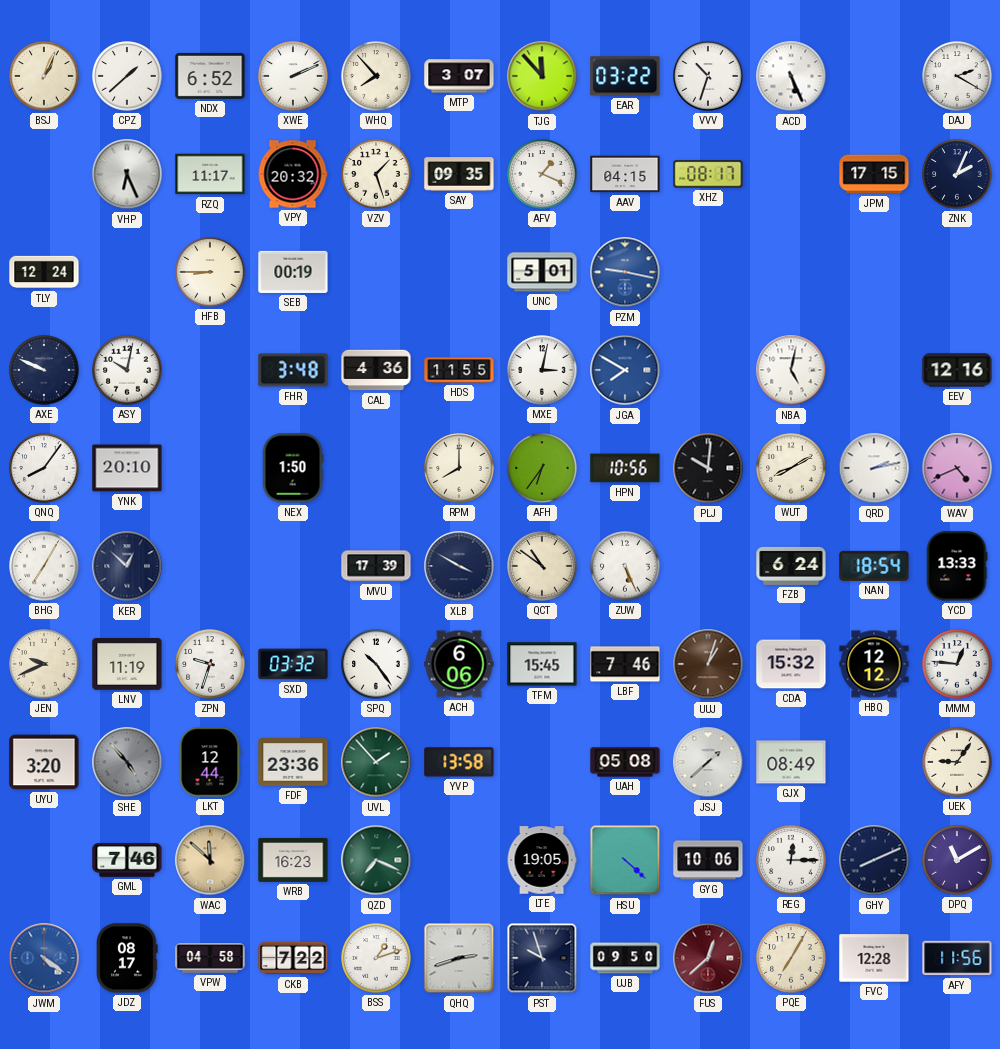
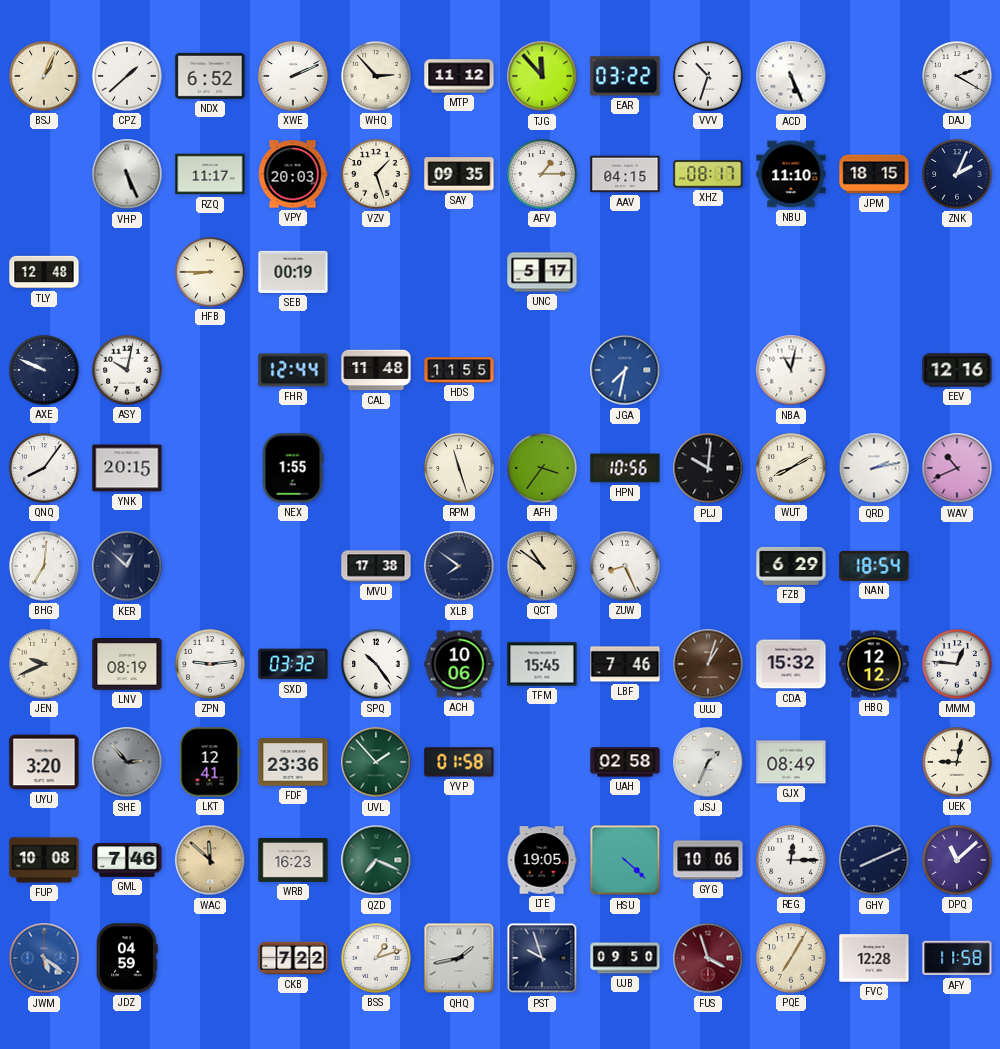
WHQ: 7:53 -> 2:53
MTP: 3:07 -> 11:12
VHP: 6:26 -> 5:26
VPY: 20:32 -> 20:03
AFV: 1:19 -> 1:15
NBU: none -> 11:10
JPM: 17:15 -> 18:15
TLY: 12:24 -> 12:48
UNC: 5:01 -> 5:17
PZM: 9:17 -> none
FHR: 3:48 -> 12:44
CAL: 4:36 -> 11:48
MXE: 3:02 -> none
JGA: 7:50 -> 7:32
NBA: 5:02 -> 11:02
YNK: 20:10 -> 20:15
NEX: 1:50 -> 1:55
RPM: 8:00 -> 11:27
AFH: 6:36 -> 3:36
WAV: 4:41 -> 10:41
BHG: 7:05 -> 7:01
MVU: 17:39 -> 17:38
XLB: 3:50 -> 7:51
ZUW: 5:26 -> 8:26
FZB: 6:24 -> 6:29
YCD: 13:33 -> none
LNV: 11:19 -> 08:19
ZPN: 9:33 -> 9:14
ACH: 6:06 -> 10:06
SHE: 4:53 -> 2:53
LKT: 12:44 -> 12:41
YVP: 13:58 -> 01:58
UAH: 05:08 -> 02:58
JSJ: 1:38 -> 1:34
UEK: 9:06 -> 9:02
FUP: none -> 10:08
DPQ: 11:10 -> 11:08
JWM: 4:21 -> 5:21
JDZ: 08:17 -> 04:59
VPW: 04:58 -> none
QHQ: 2:42 -> 1:43
FUS: 12:38 -> 3:57
AFY: 11:56 -> 11:58
